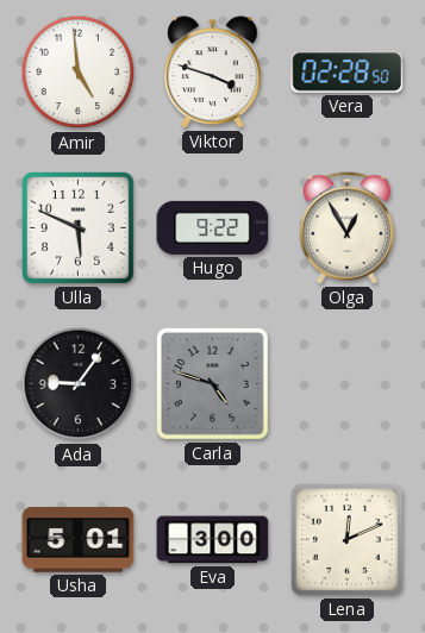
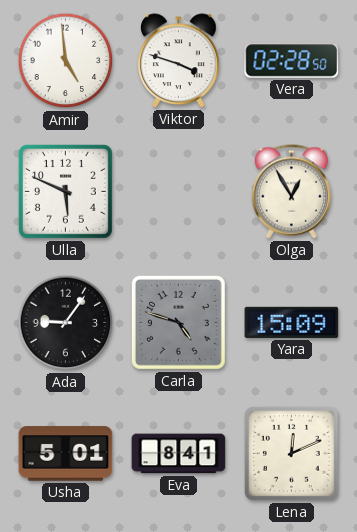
Hugo: 9:22 -> none
Yara: none -> 15:09
Eva: 3:00 -> 8:41
